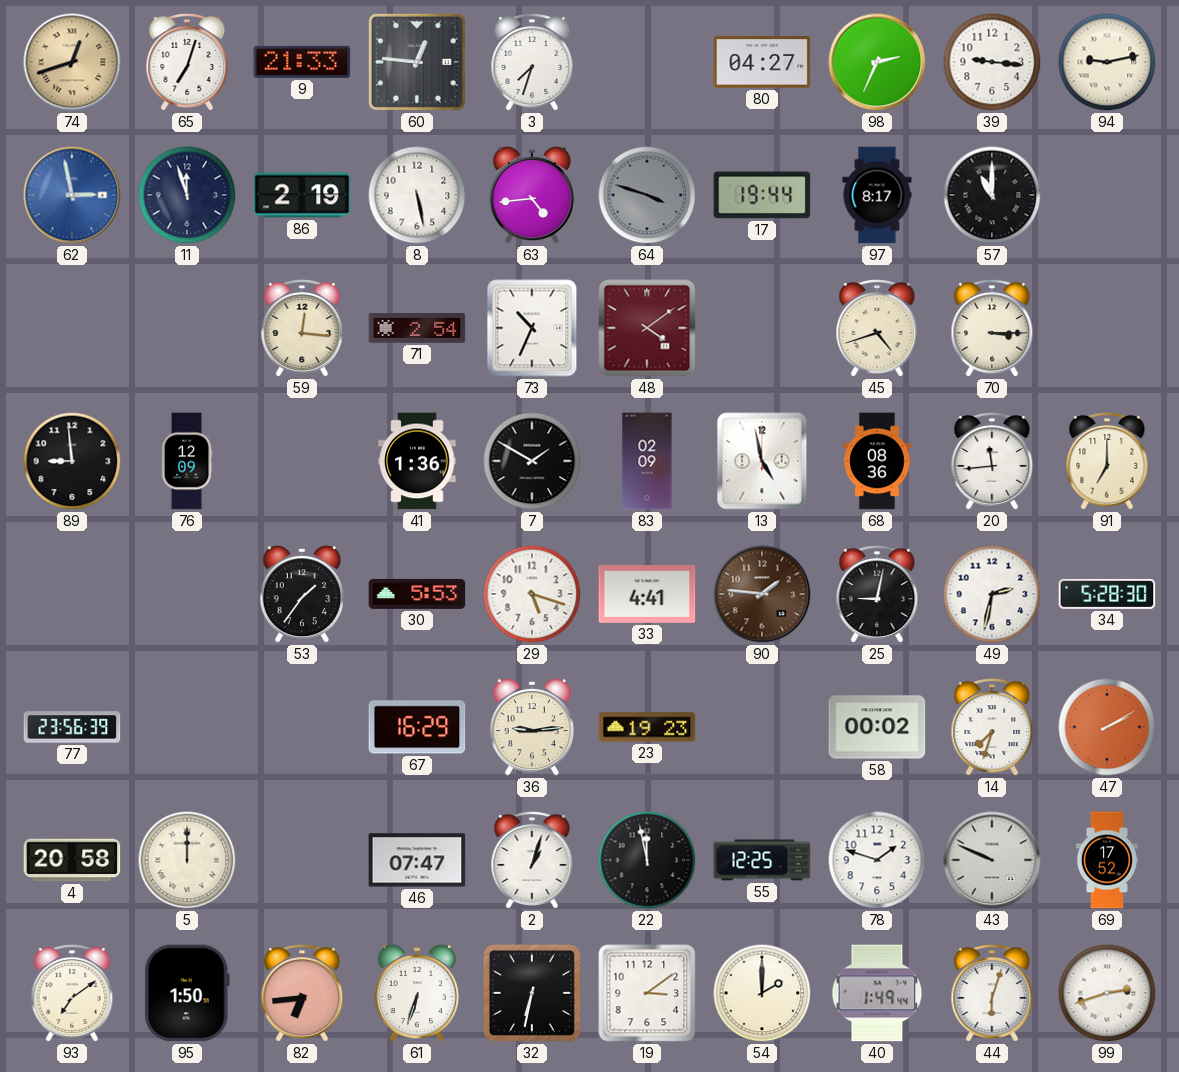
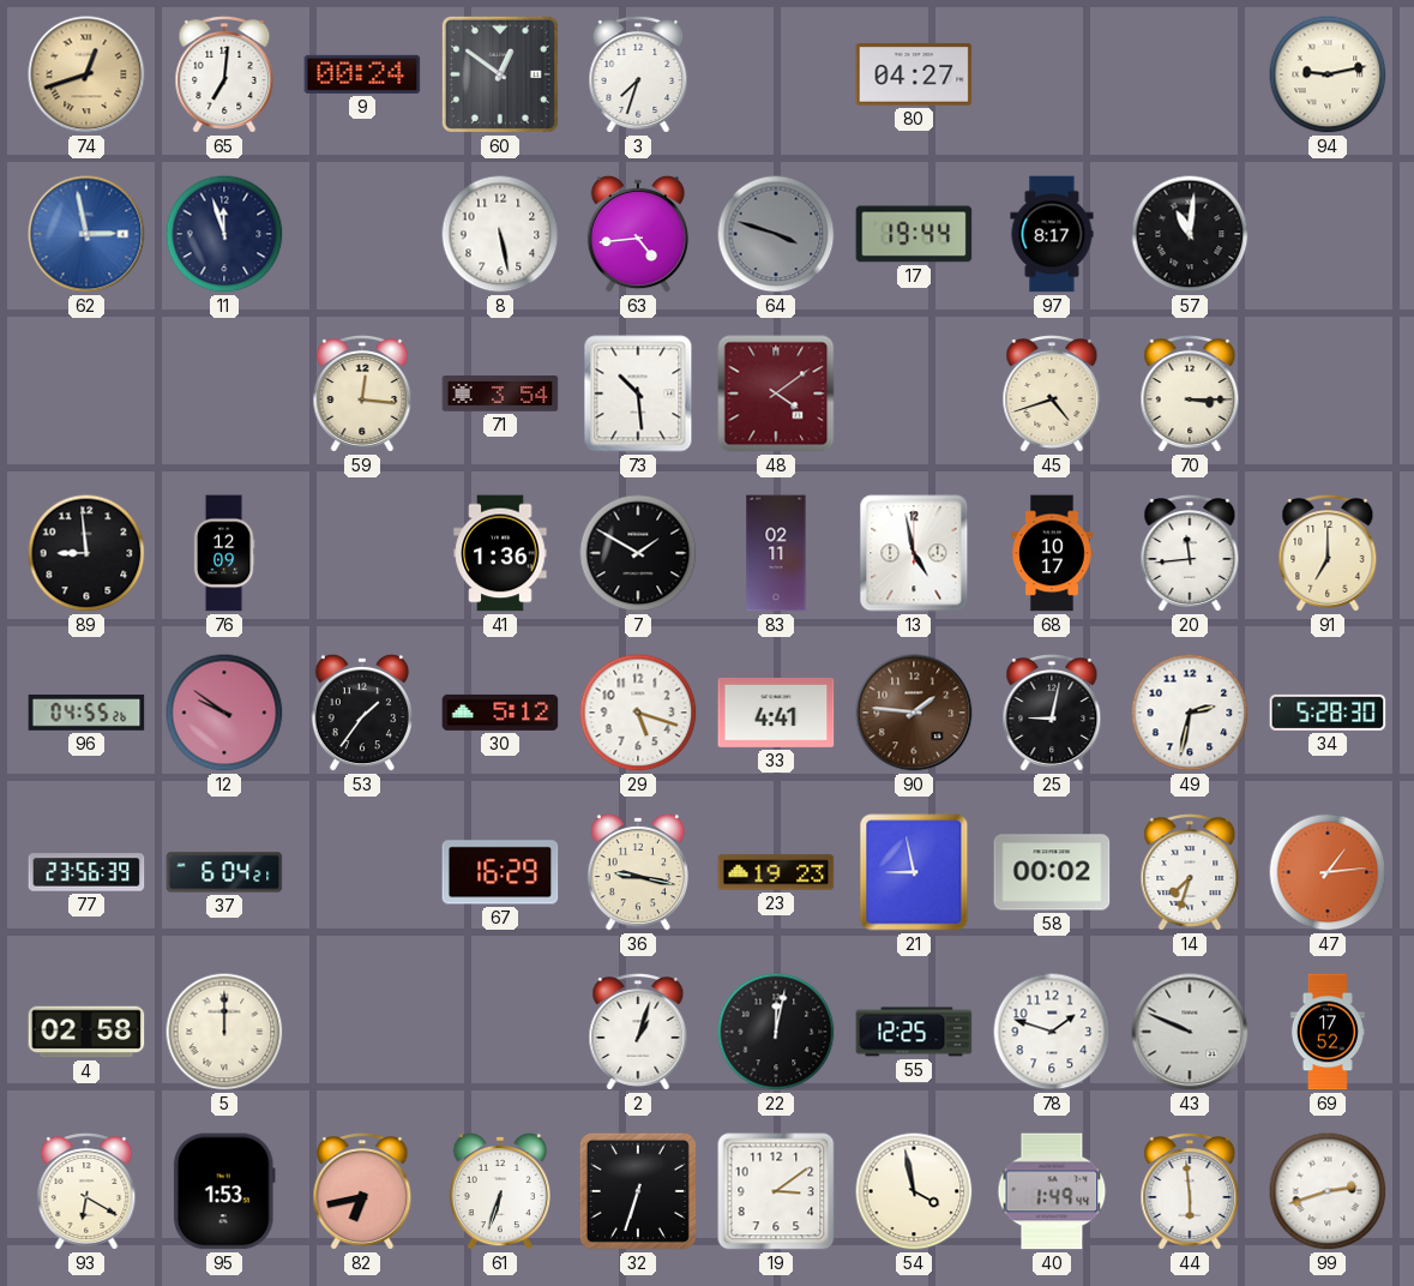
65: 7:03 -> 7:01
9: 21:33 -> 00:24
60: 12:46 -> 12:51
98: 2:34 -> none
39: 9:16 -> none
86: 2:19 -> none
57: 11:00 -> 11:01
71: 2:54 -> 3:54
73: 10:34 -> 10:29
83: 02:09 -> 02:11
68: 08:36 -> 10:17
96: none -> 04:55
12: none -> 9:51
30: 5:53 -> 5:12
37: none -> 6:04
36: 9:14 -> 9:17
21: none -> 8:58
47: 2:10 -> 1:14
4: 20:58 -> 02:58
46: 07:47 -> none
22: 11:58 -> 12:02
93: 7:09 -> 6:20
95: 1:50 -> 1:53
82: 6:44 -> 6:43
32: 6:32 -> 6:33
54: 2:00 -> 3:58
44: 6:03 -> 5:59
